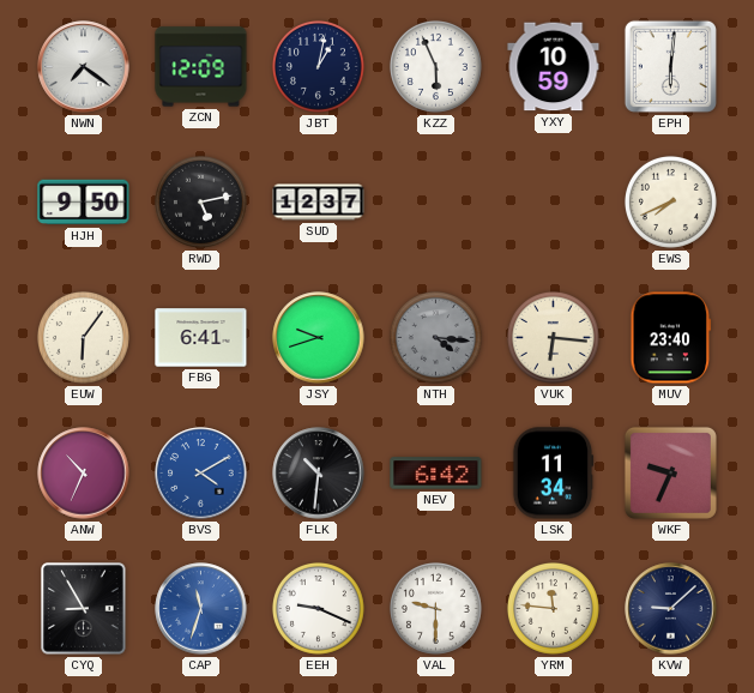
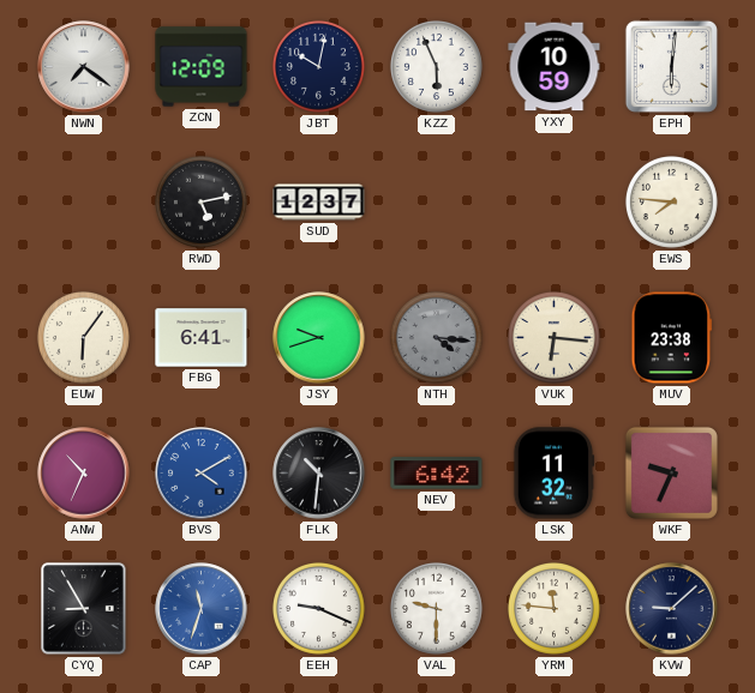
JBT: 1:02 -> 10:02
HJH: 9:50 -> none
EWS: 7:41 -> 7:46
MUV: 23:40 -> 23:38
LSK: 11:34 -> 11:32
